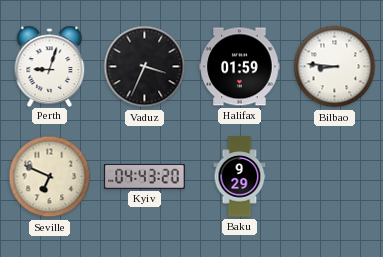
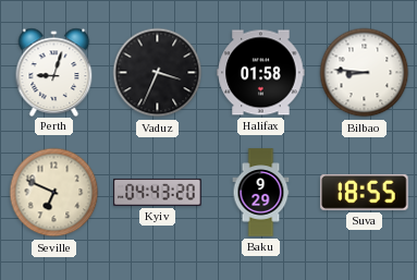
Halifax: 01:59 -> 01:58
Suva: none -> 18:55
